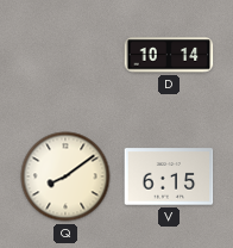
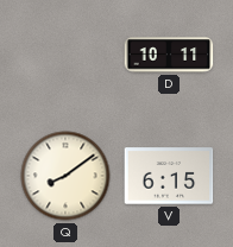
D: 10:14 -> 10:11
